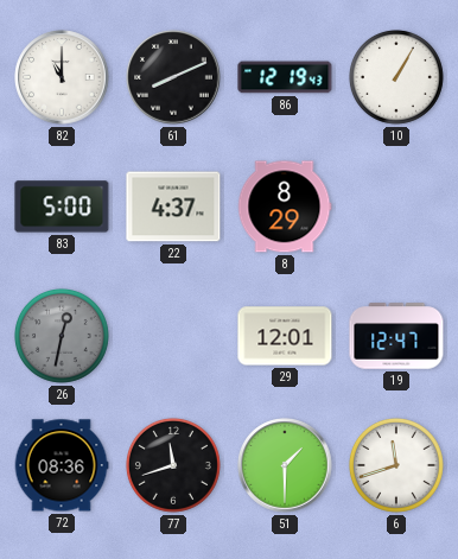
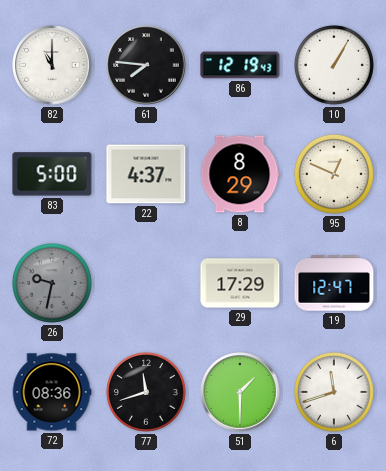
61: 8:11 -> 7:46
95: none -> 12:49
26: 12:32 -> 9:32
29: 12:01 -> 17:29
